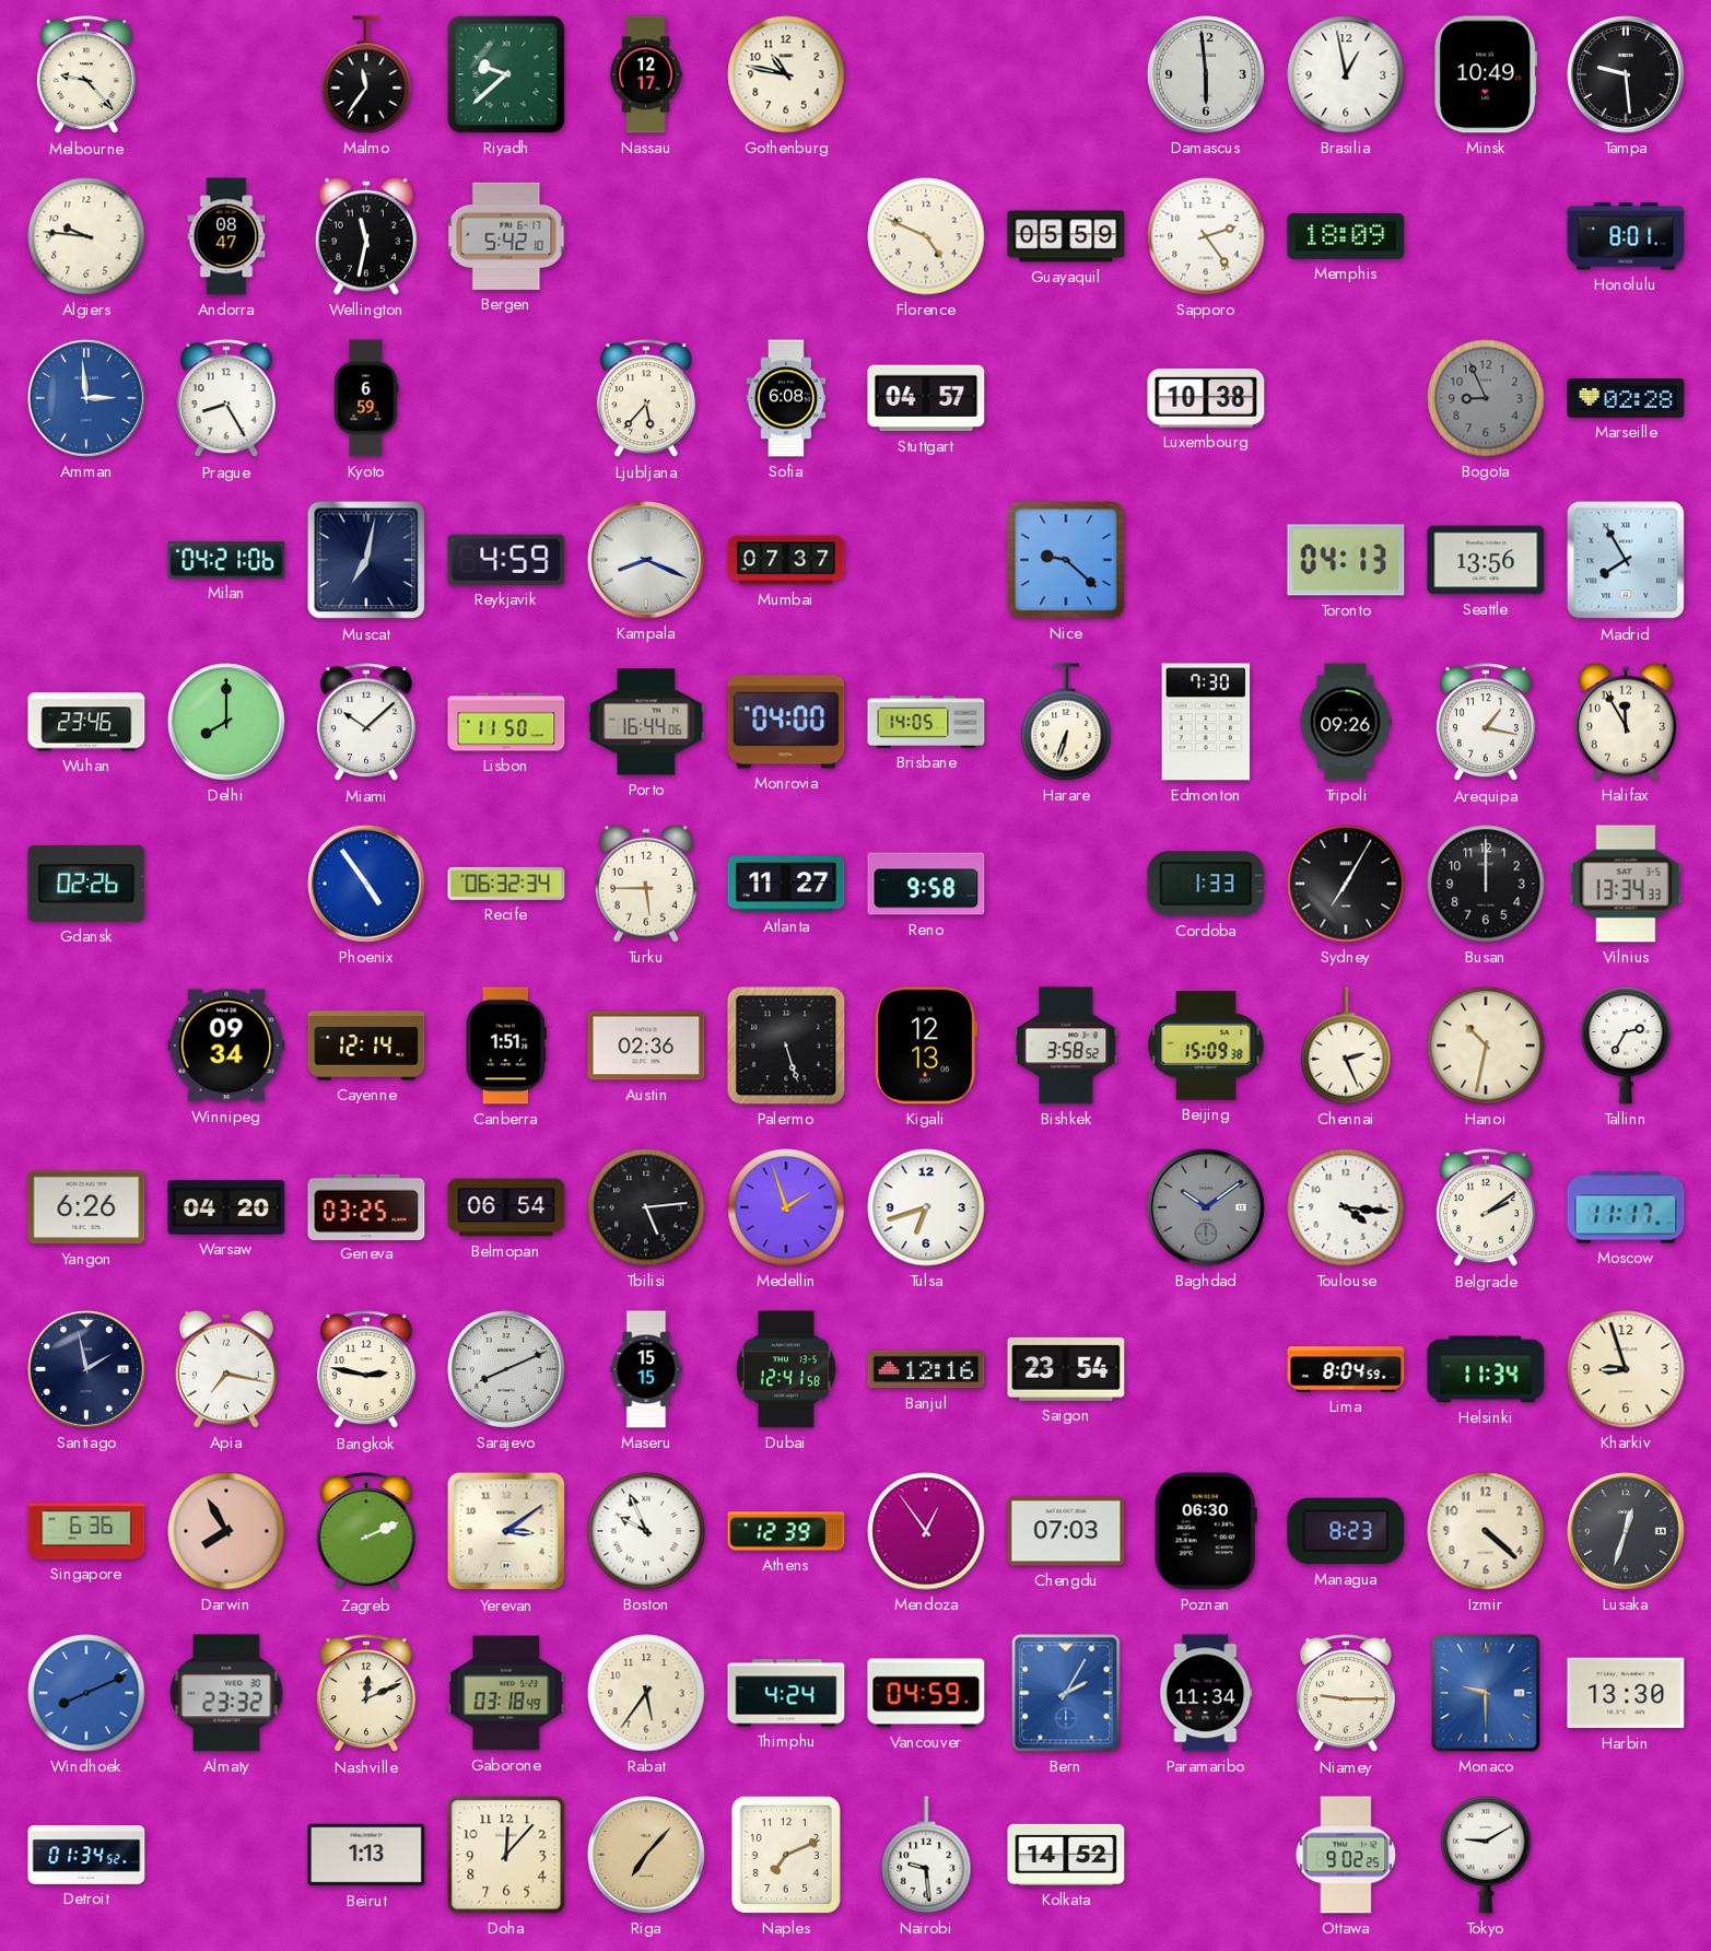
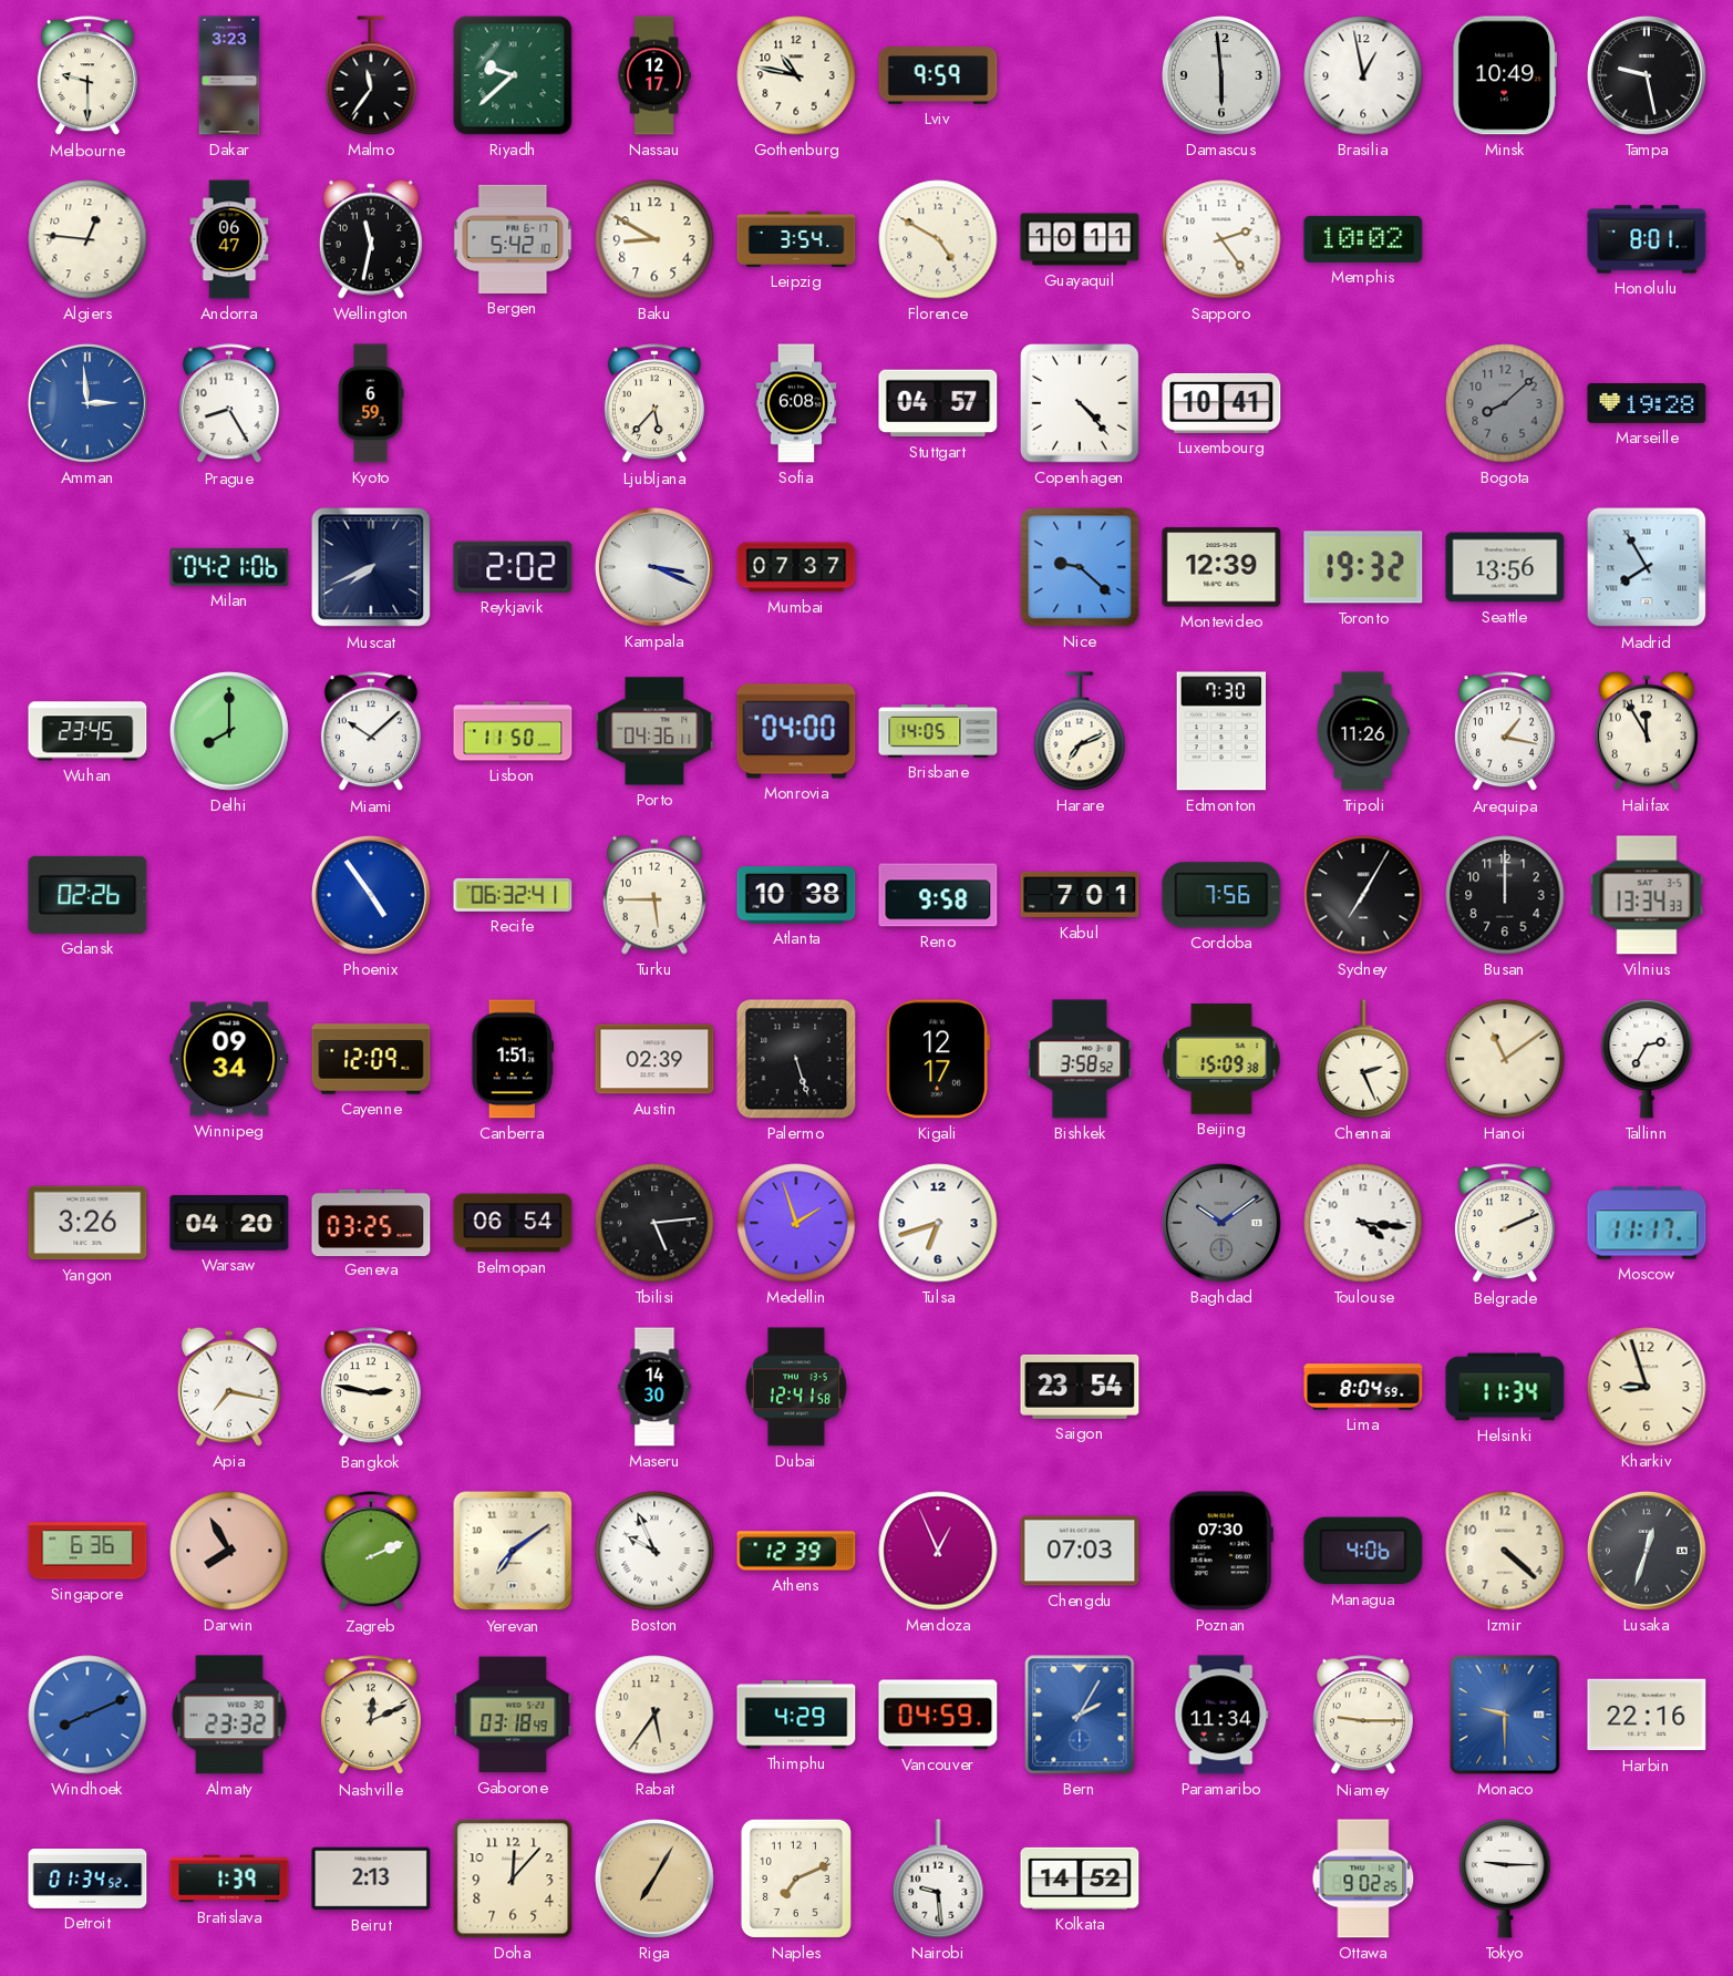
Melbourne: 9:23 -> 9:30
Dakar: none -> 3:23
Lviv: none -> 9:59
Tampa: 9:29 -> 9:28
Algiers: 9:46 -> 12:46
Andorra: 08:47 -> 06:47
Baku: none -> 8:50
Leipzig: none -> 3:54
Florence: 4:49 -> 4:50
Guayaquil: 05:59 -> 10:11
Memphis: 18:09 -> 10:02
Copenhagen: none -> 4:23
Luxembourg: 10:38 -> 10:41
Bogota: 8:56 -> 8:08
Marseille: 02:28 -> 19:28
Muscat: 7:02 -> 7:41
Reykjavik: 4:59 -> 2:02
Kampala: 8:19 -> 3:19
Montevideo: none -> 12:39
Toronto: 04:13 -> 19:32
Wuhan: 23:46 -> 23:45
Porto: 16:44 -> 04:36
Harare: 6:33 -> 7:11
Tripoli: 09:26 -> 11:26
Recife: 06:32:34 -> 06:32:41
Atlanta: 11:27 -> 10:38
Kabul: none -> 7:01
Cordoba: 1:33 -> 7:56
Cayenne: 12:14 -> 12:09
Austin: 02:36 -> 02:39
Kigali: 12:13 -> 12:17
Hanoi: 10:32 -> 11:09
Yangon: 6:26 -> 3:26
Belgrade: 2:09 -> 2:11
Santiago: 1:58 -> none
Sarajevo: 8:11 -> none
Maseru: 15:15 -> 14:30
Banjul: 12:16 -> none
Yerevan: 3:09 -> 7:09
Mendoza: 12:54 -> 12:56
Poznan: 06:30 -> 07:30
Managua: 8:23 -> 4:06
Thimphu: 4:24 -> 4:29
Harbin: 13:30 -> 22:16
Bratislava: none -> 1:39
Beirut: 1:13 -> 2:13
Riga: 7:07 -> 7:05
Tokyo: 9:10 -> 9:15
